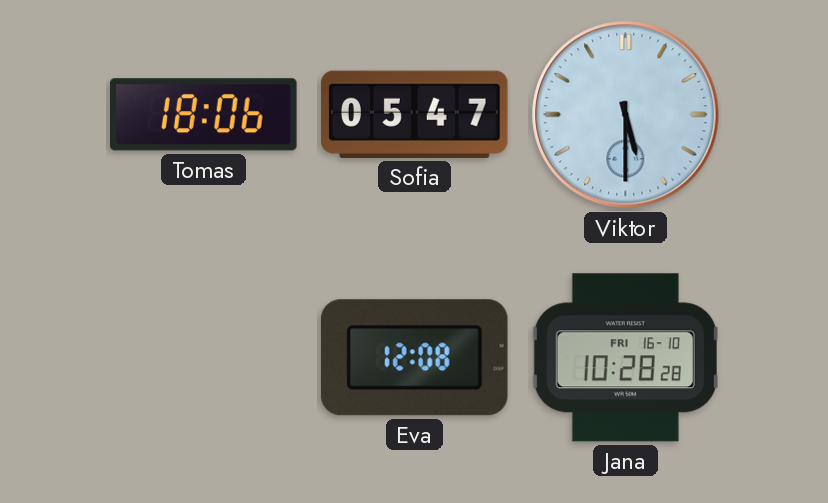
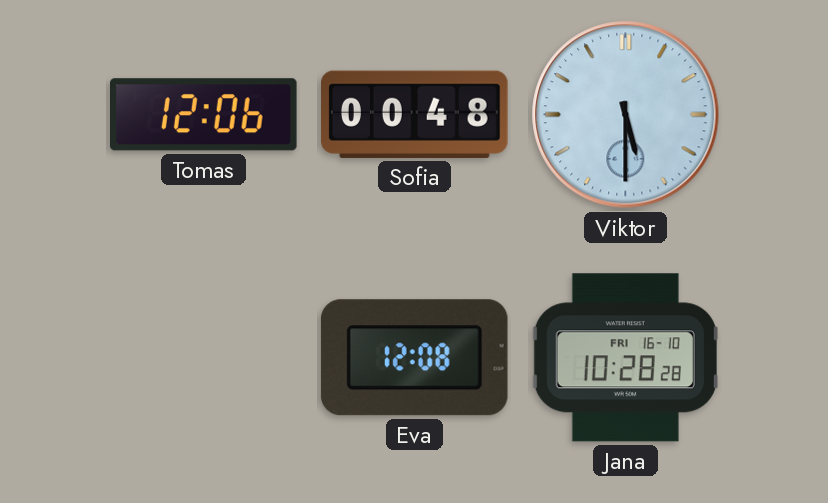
Tomas: 18:06 -> 12:06
Sofia: 05:47 -> 00:48
